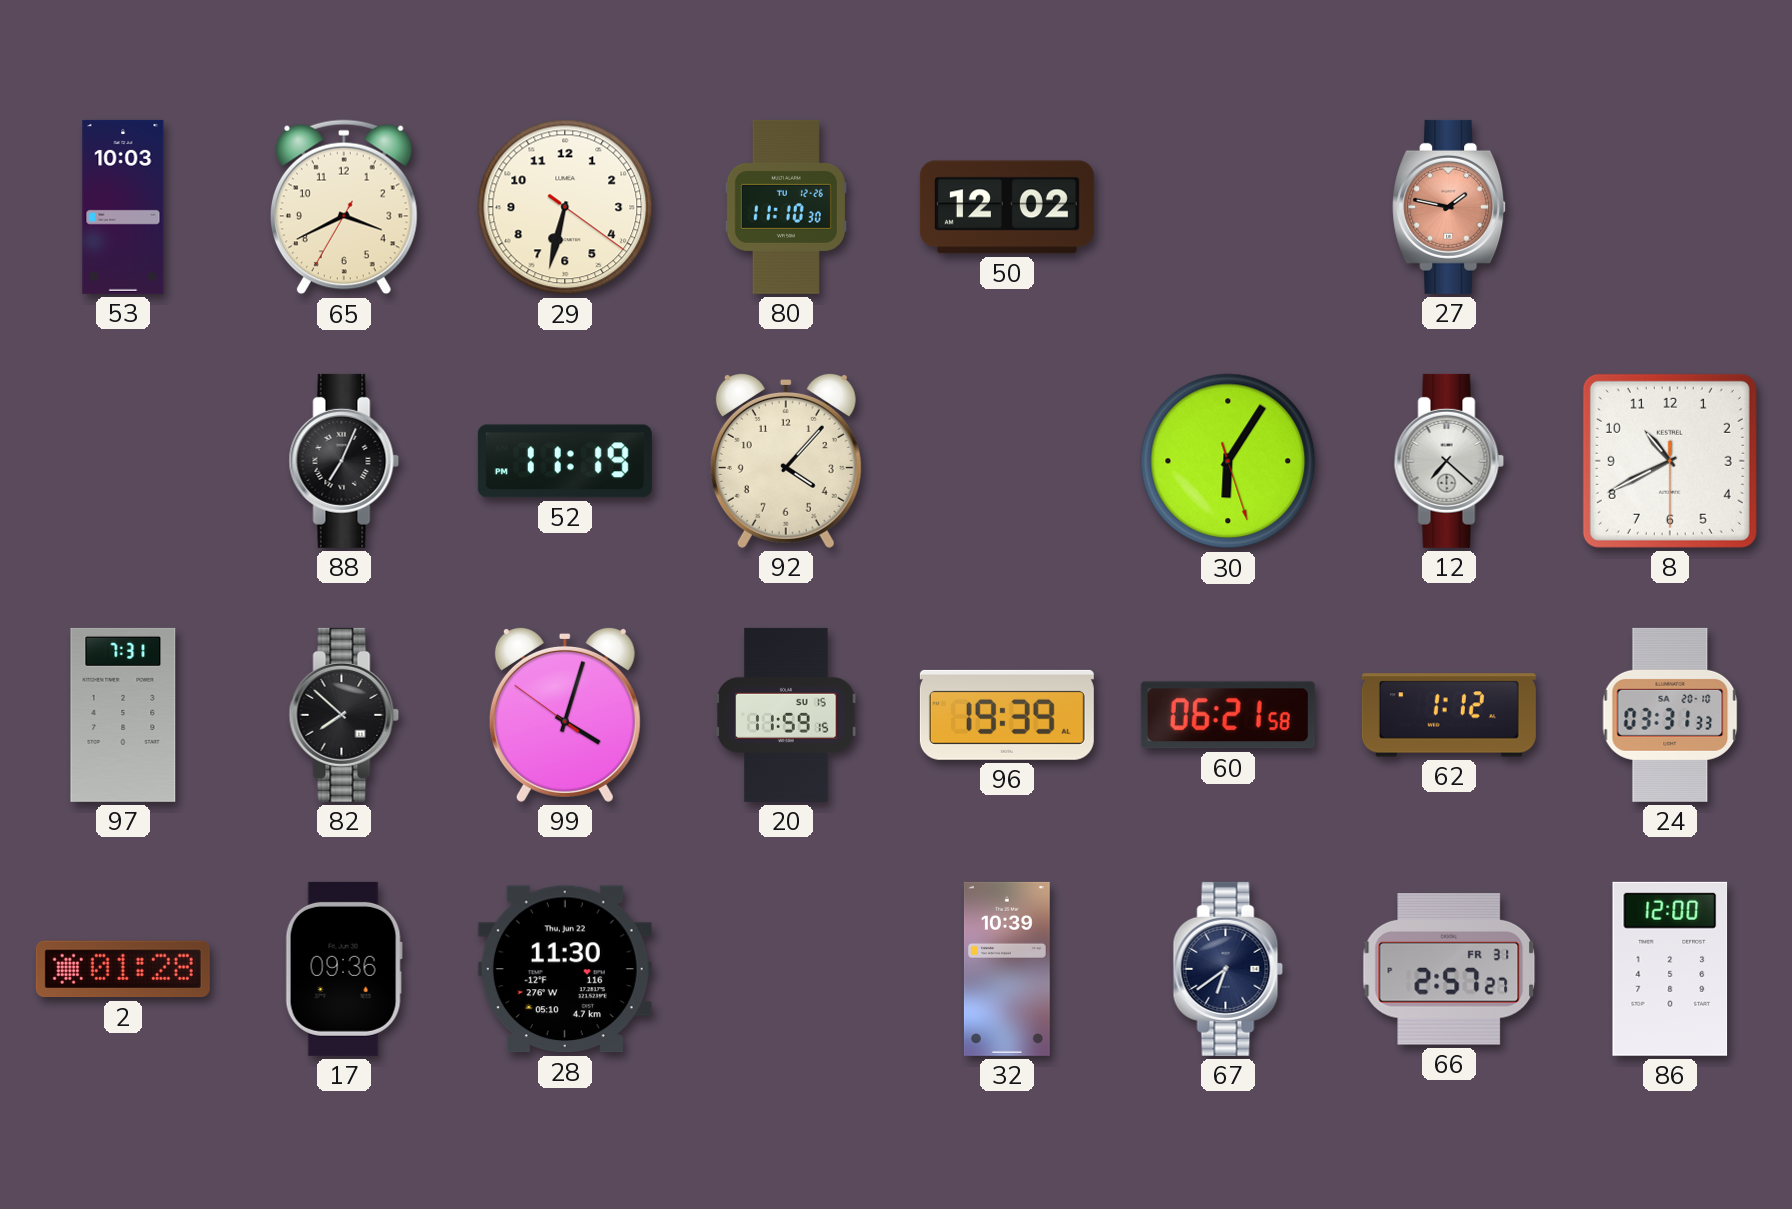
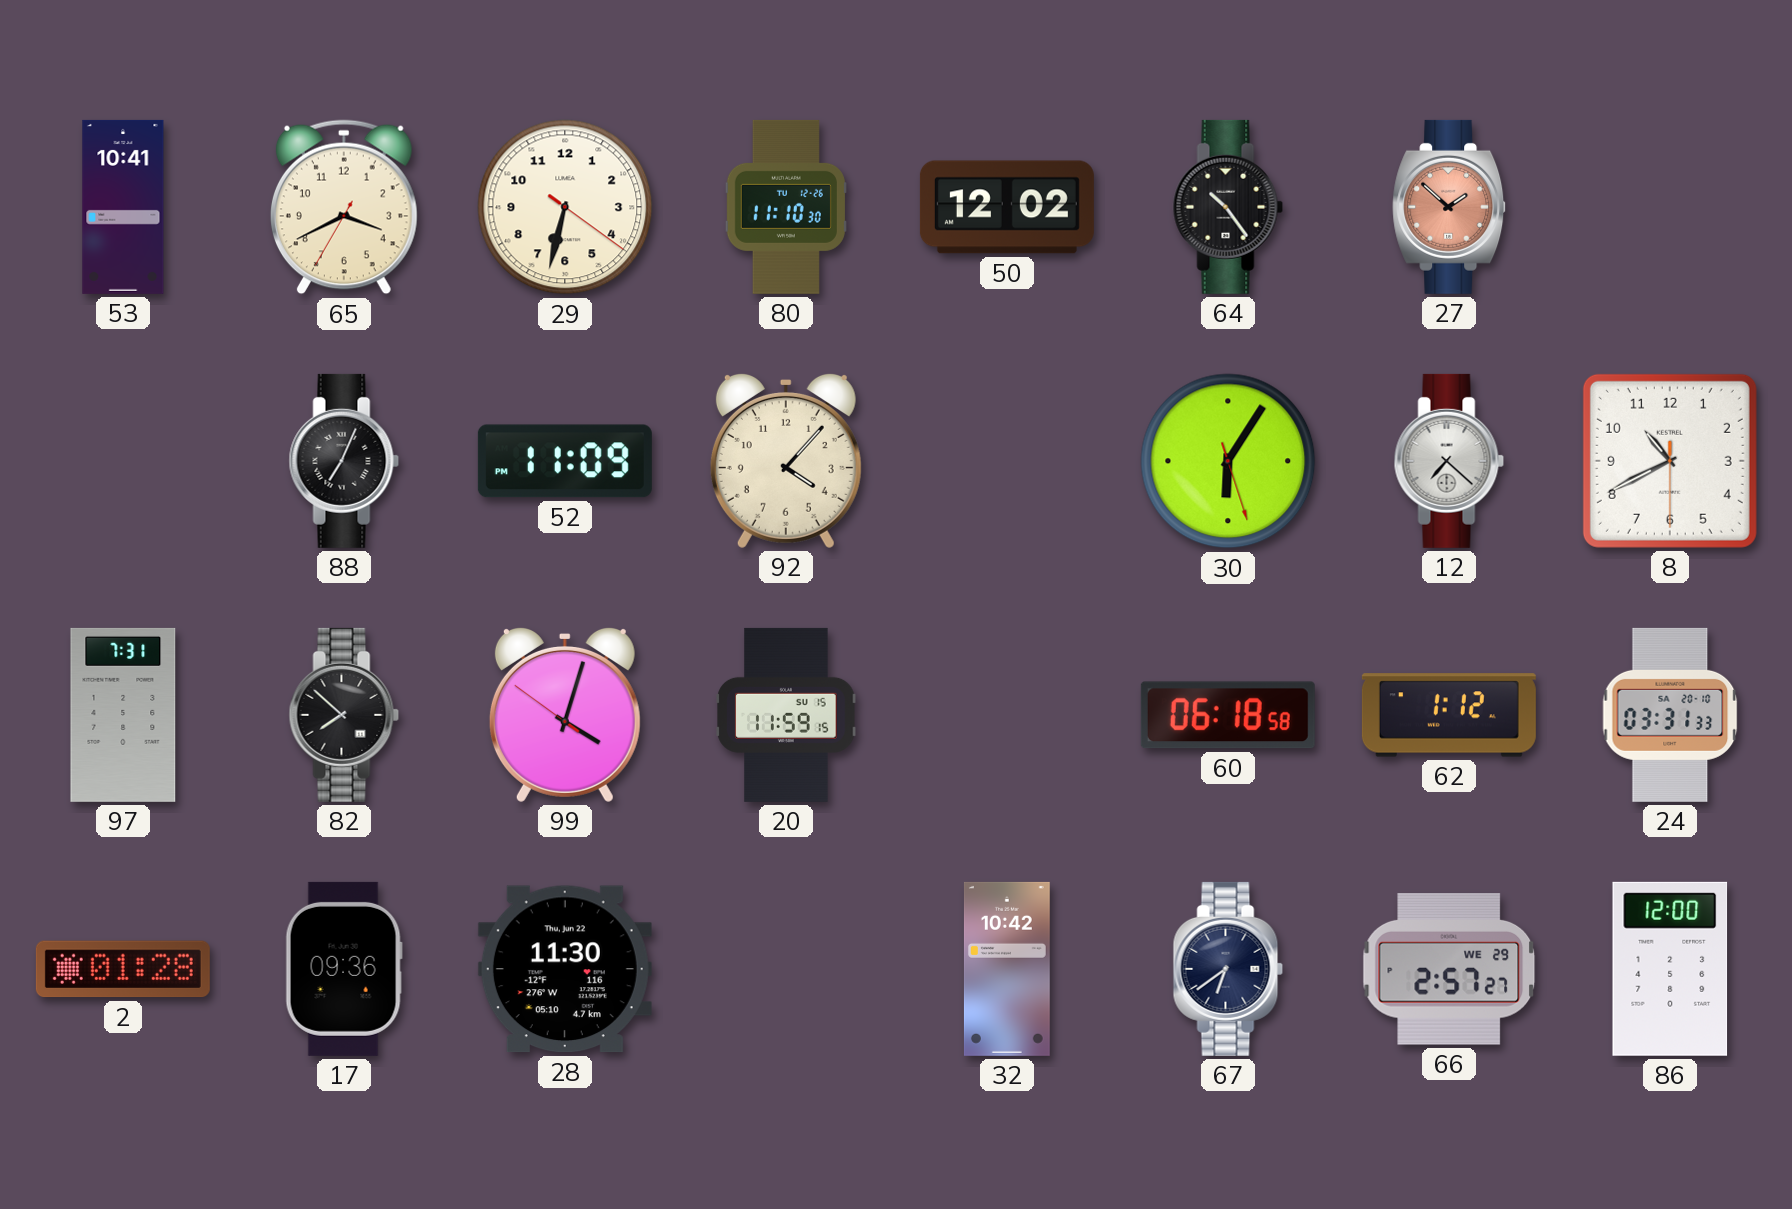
53: 10:03 -> 10:41
64: none -> 10:24
27: 1:47 -> 1:52
52: 11:19 -> 11:09
96: 19:39 -> none
60: 06:21 -> 06:18
32: 10:39 -> 10:42
66 date: FR 31 -> WE 29
